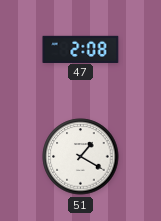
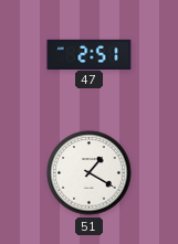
47: 2:08 -> 2:51
